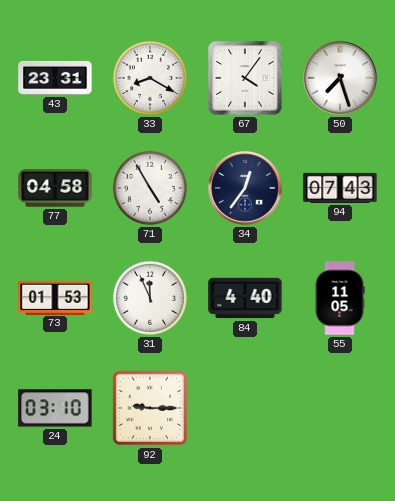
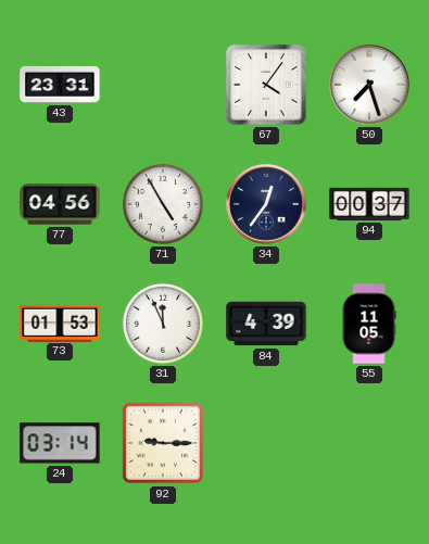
33: 8:20 -> none
77: 04:58 -> 04:56
94: 07:43 -> 00:37
84: 4:40 -> 4:39
24: 03:10 -> 03:14
